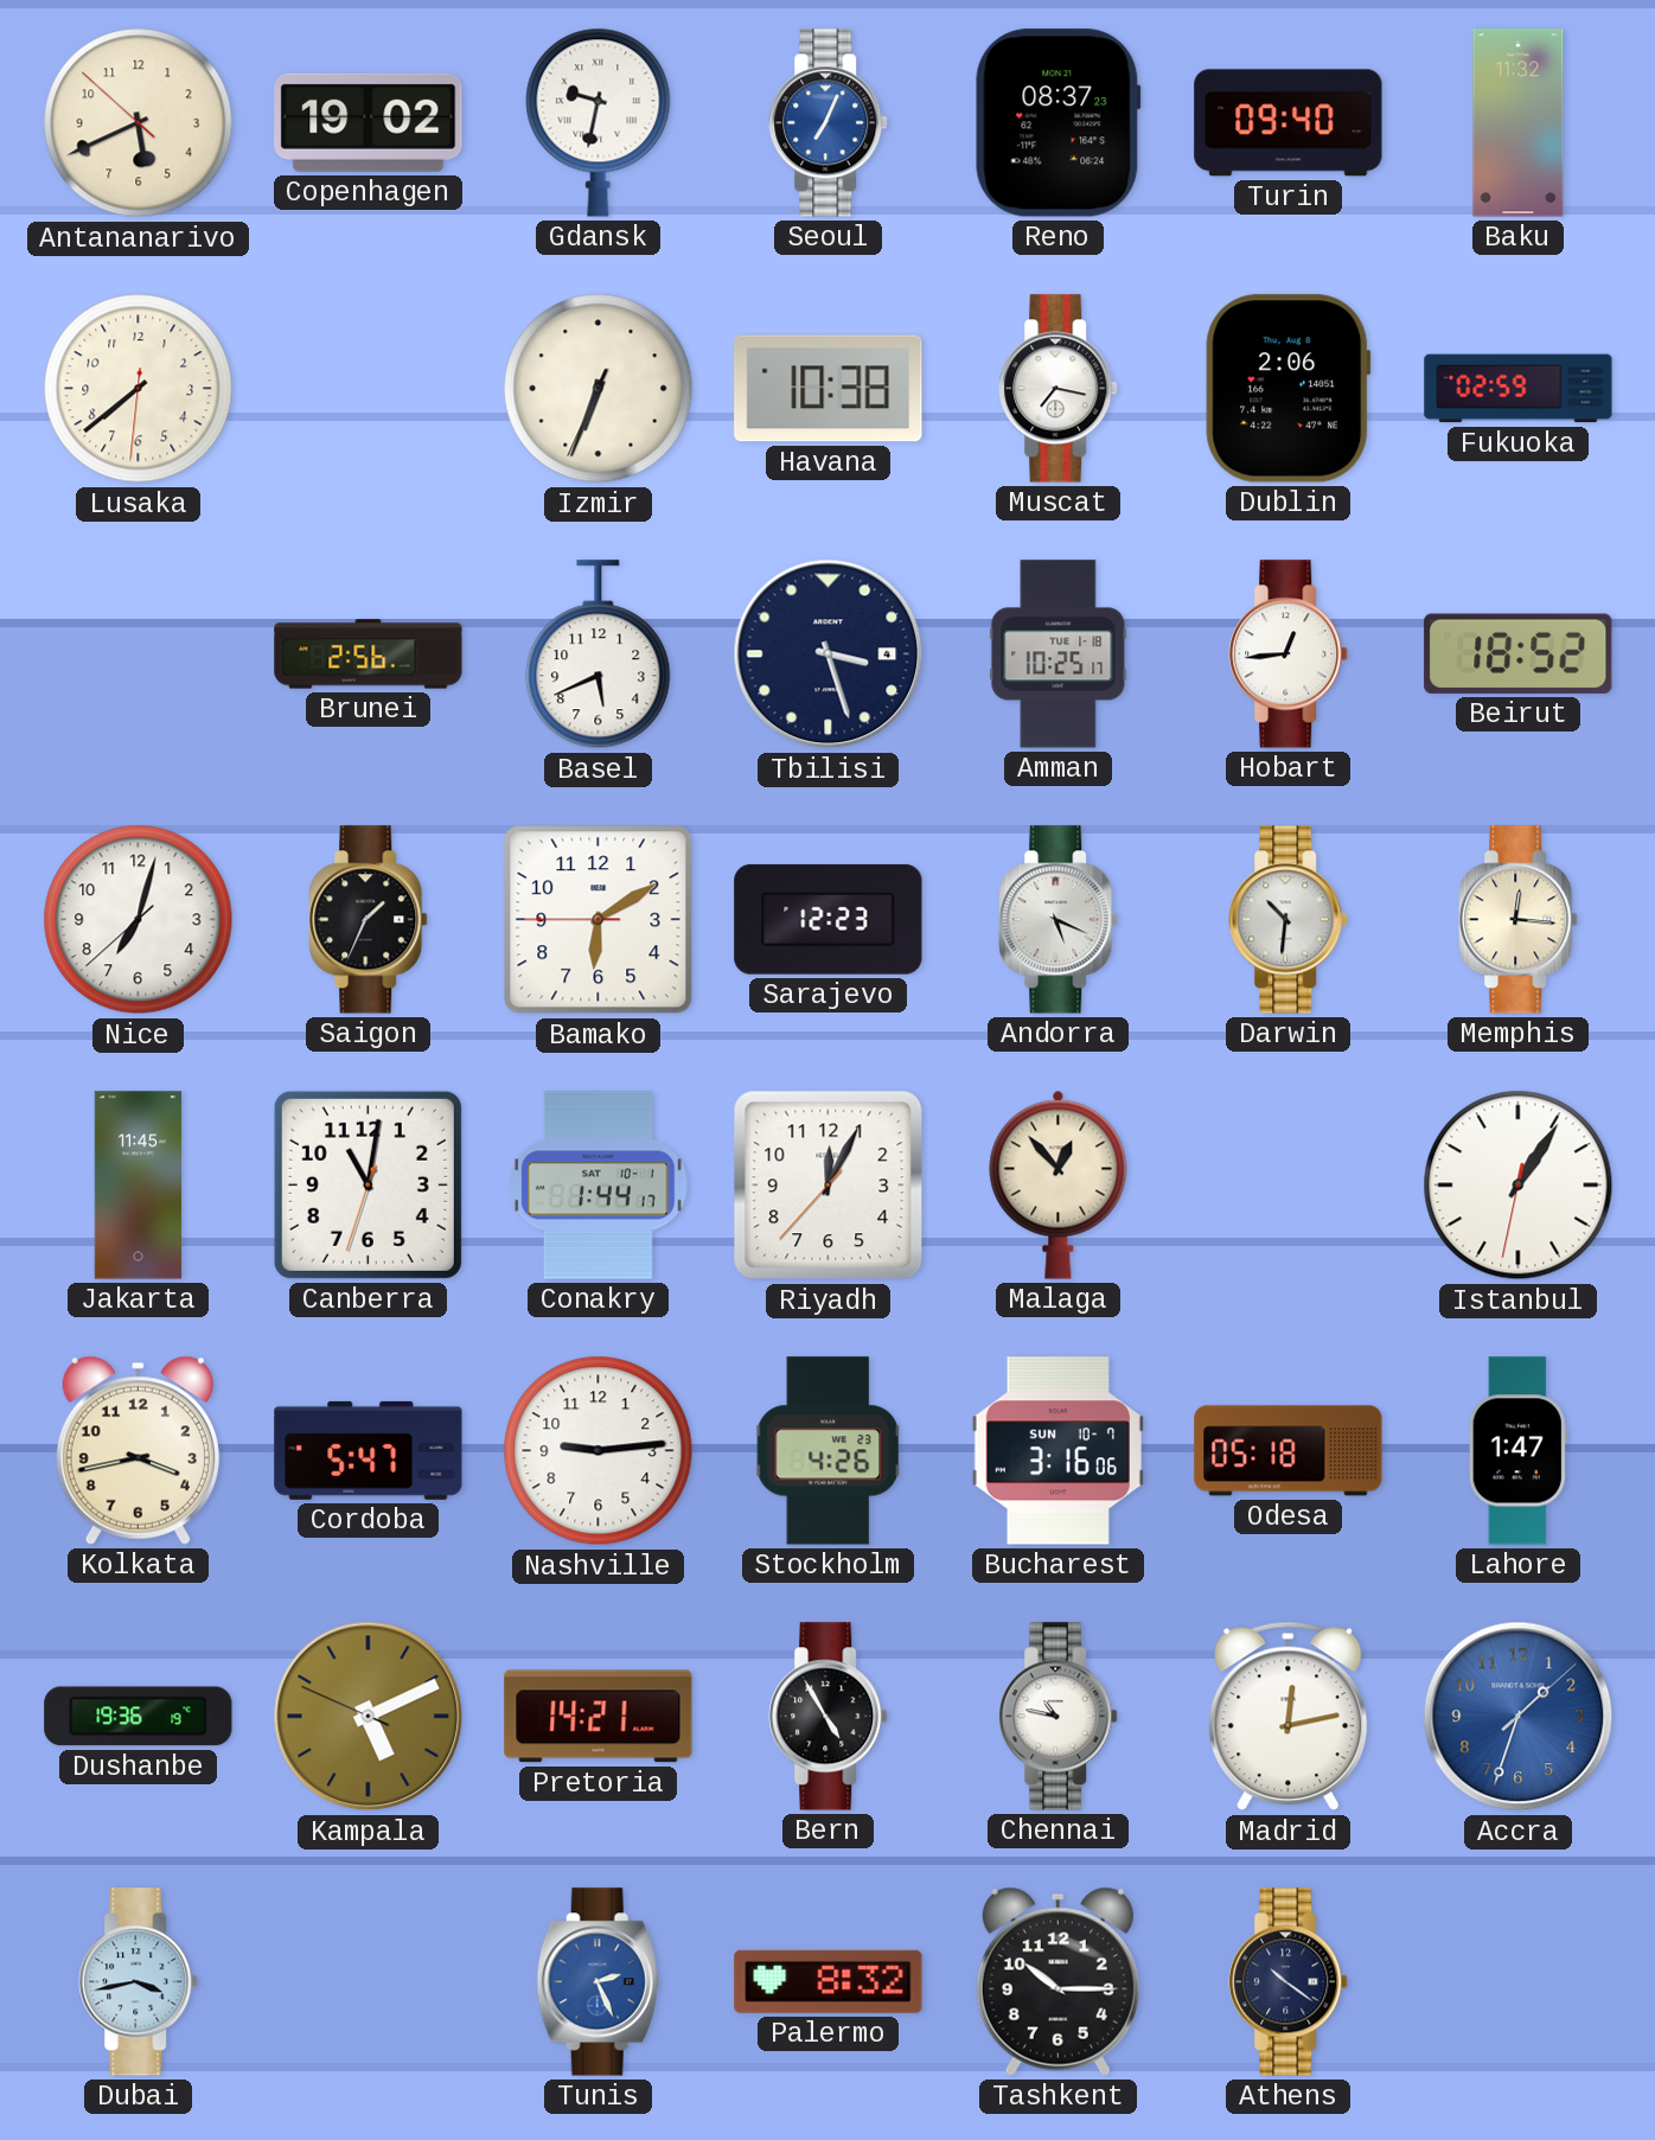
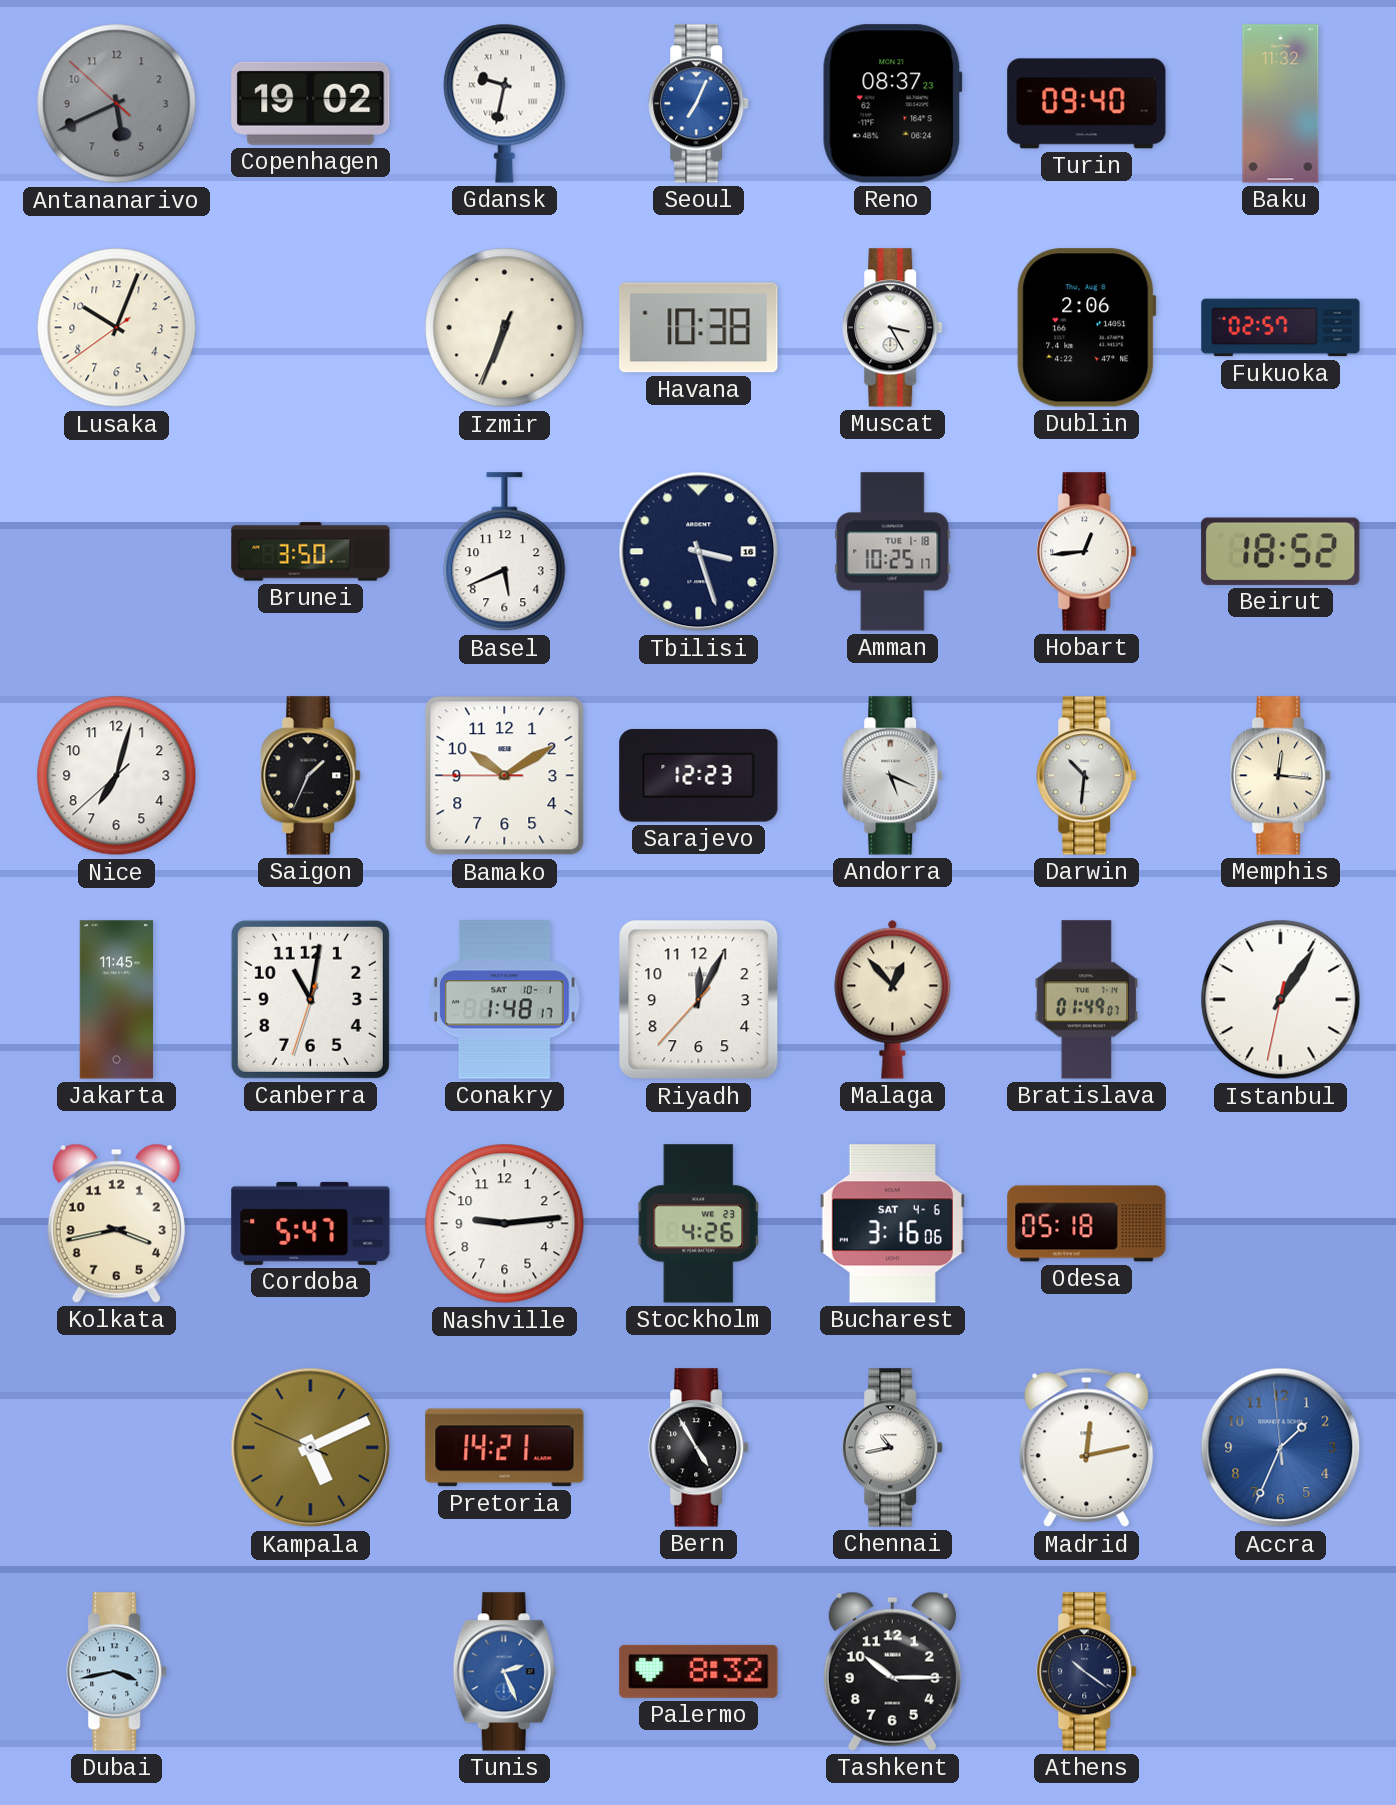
Antananarivo dial: cream -> grey
Lusaka: 7:38 -> 10:03
Muscat: 7:17 -> 3:25
Fukuoka: 02:59 -> 02:57
Brunei: 2:56 -> 3:50
Tbilisi date: 4 -> 16
Bamako: 6:09 -> 10:09
Conakry: 1:44 -> 1:48
Bratislava: none -> 01:49
Bucharest date: SUN 10-7 -> SAT 4-6
Lahore: 1:47 -> none
Dushanbe: 19:36 -> none
Chennai: 10:47 -> 10:43
Accra: 1:33:08 -> 1:33:59
